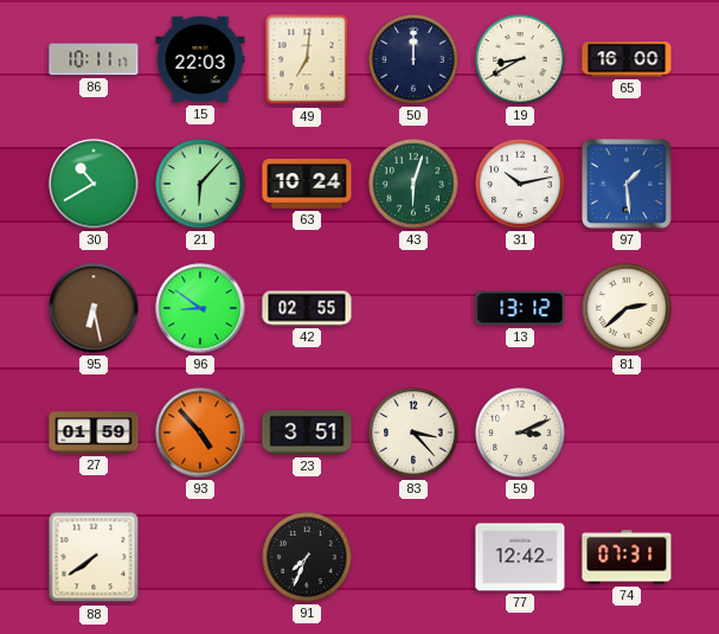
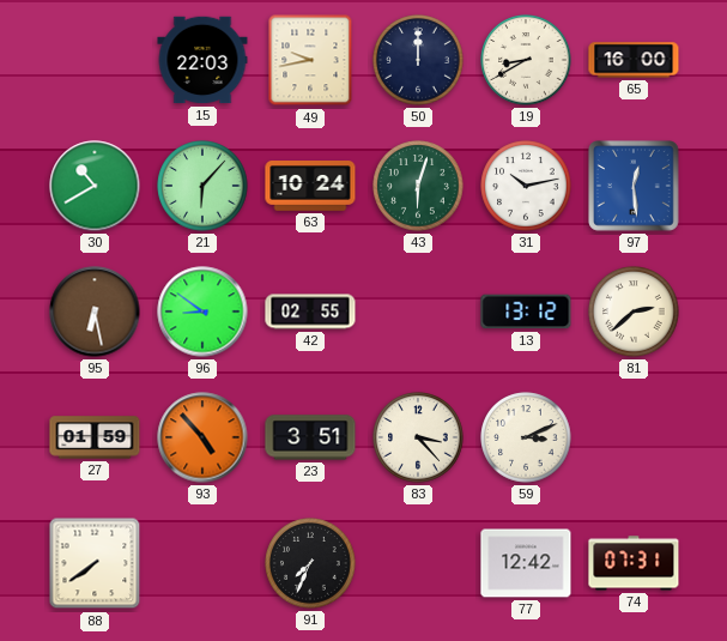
86: 10:11 -> none
49: 7:01 -> 9:43
97: 1:29 -> 12:29
